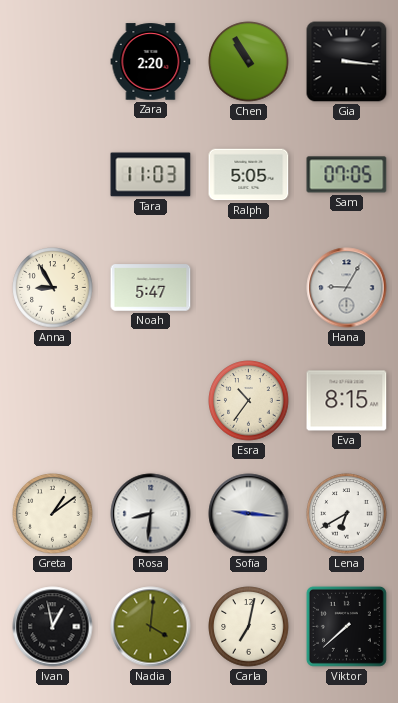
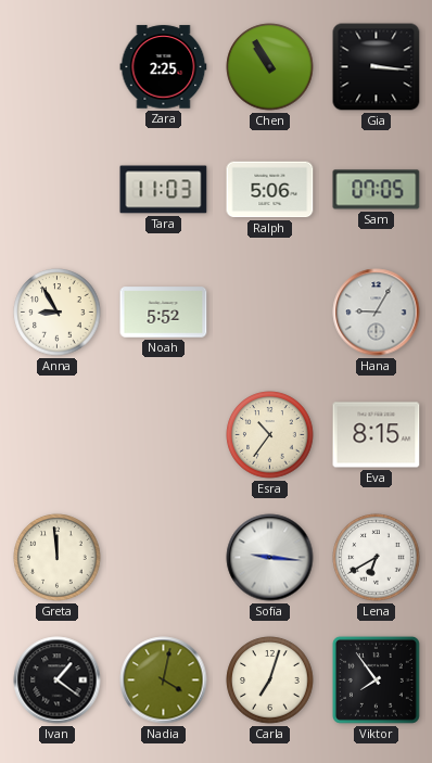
Zara: 2:20 -> 2:25
Ralph: 5:05 -> 5:06
Noah: 5:47 -> 5:52
Greta: 1:09 -> 11:59
Rosa: 8:31 -> none
Ivan: 12:58 -> 1:21
Nadia: 4:01 -> 4:02
Carla: 7:02 -> 7:03
Viktor: 7:38 -> 7:54
